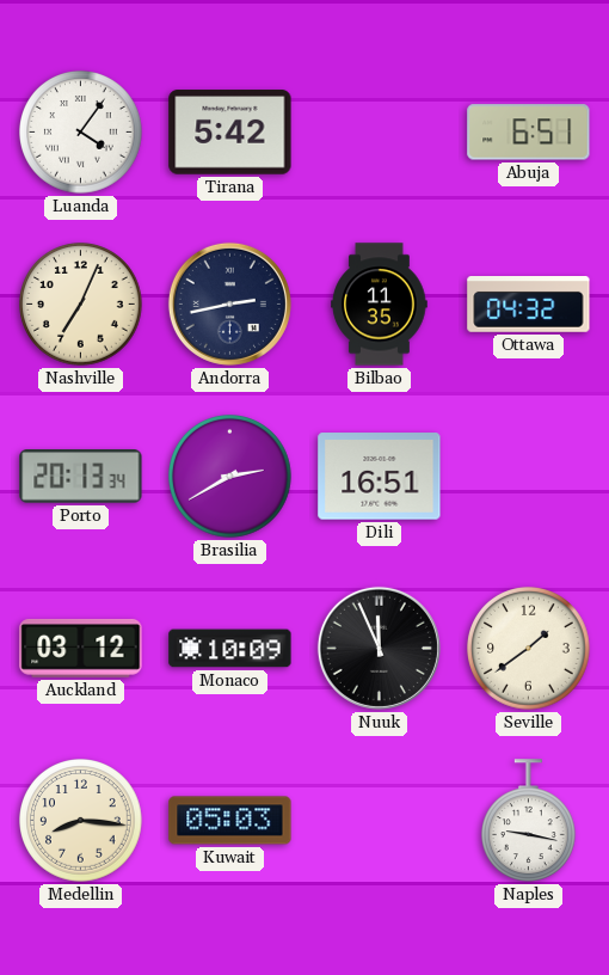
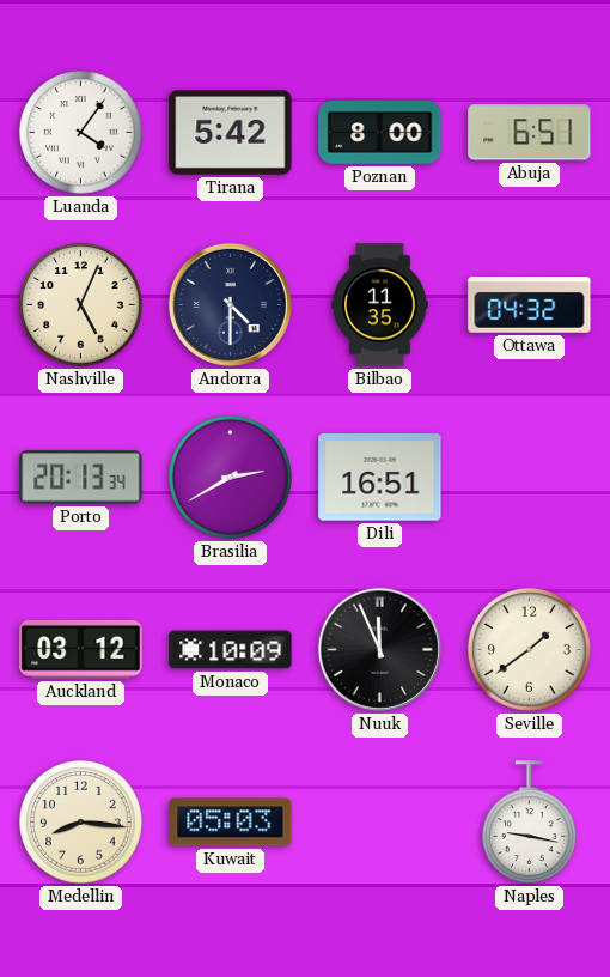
Poznan: none -> 8:00
Nashville: 7:04 -> 5:04
Andorra: 2:43 -> 4:30
